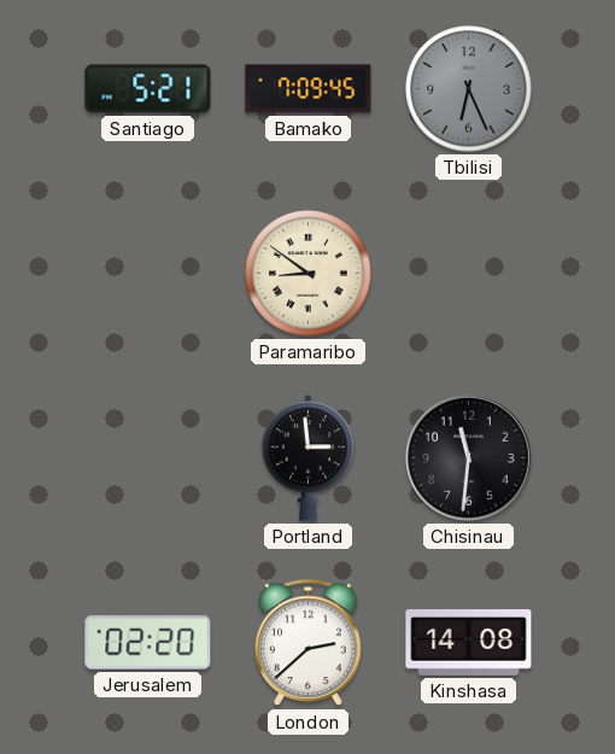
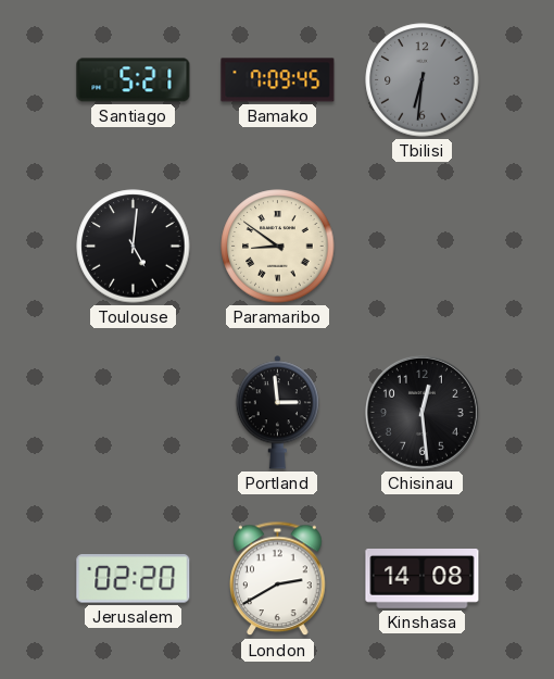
Tbilisi: 6:26 -> 6:31
Toulouse: none -> 5:01
Chisinau: 11:31 -> 12:29
London: 2:38 -> 2:40
